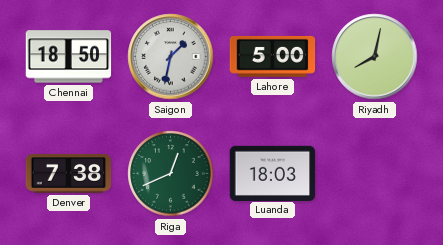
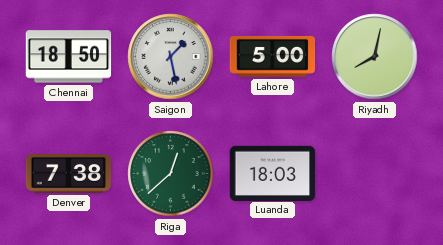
Saigon: 1:32 -> 1:28
Riga: 12:41 -> 12:38
